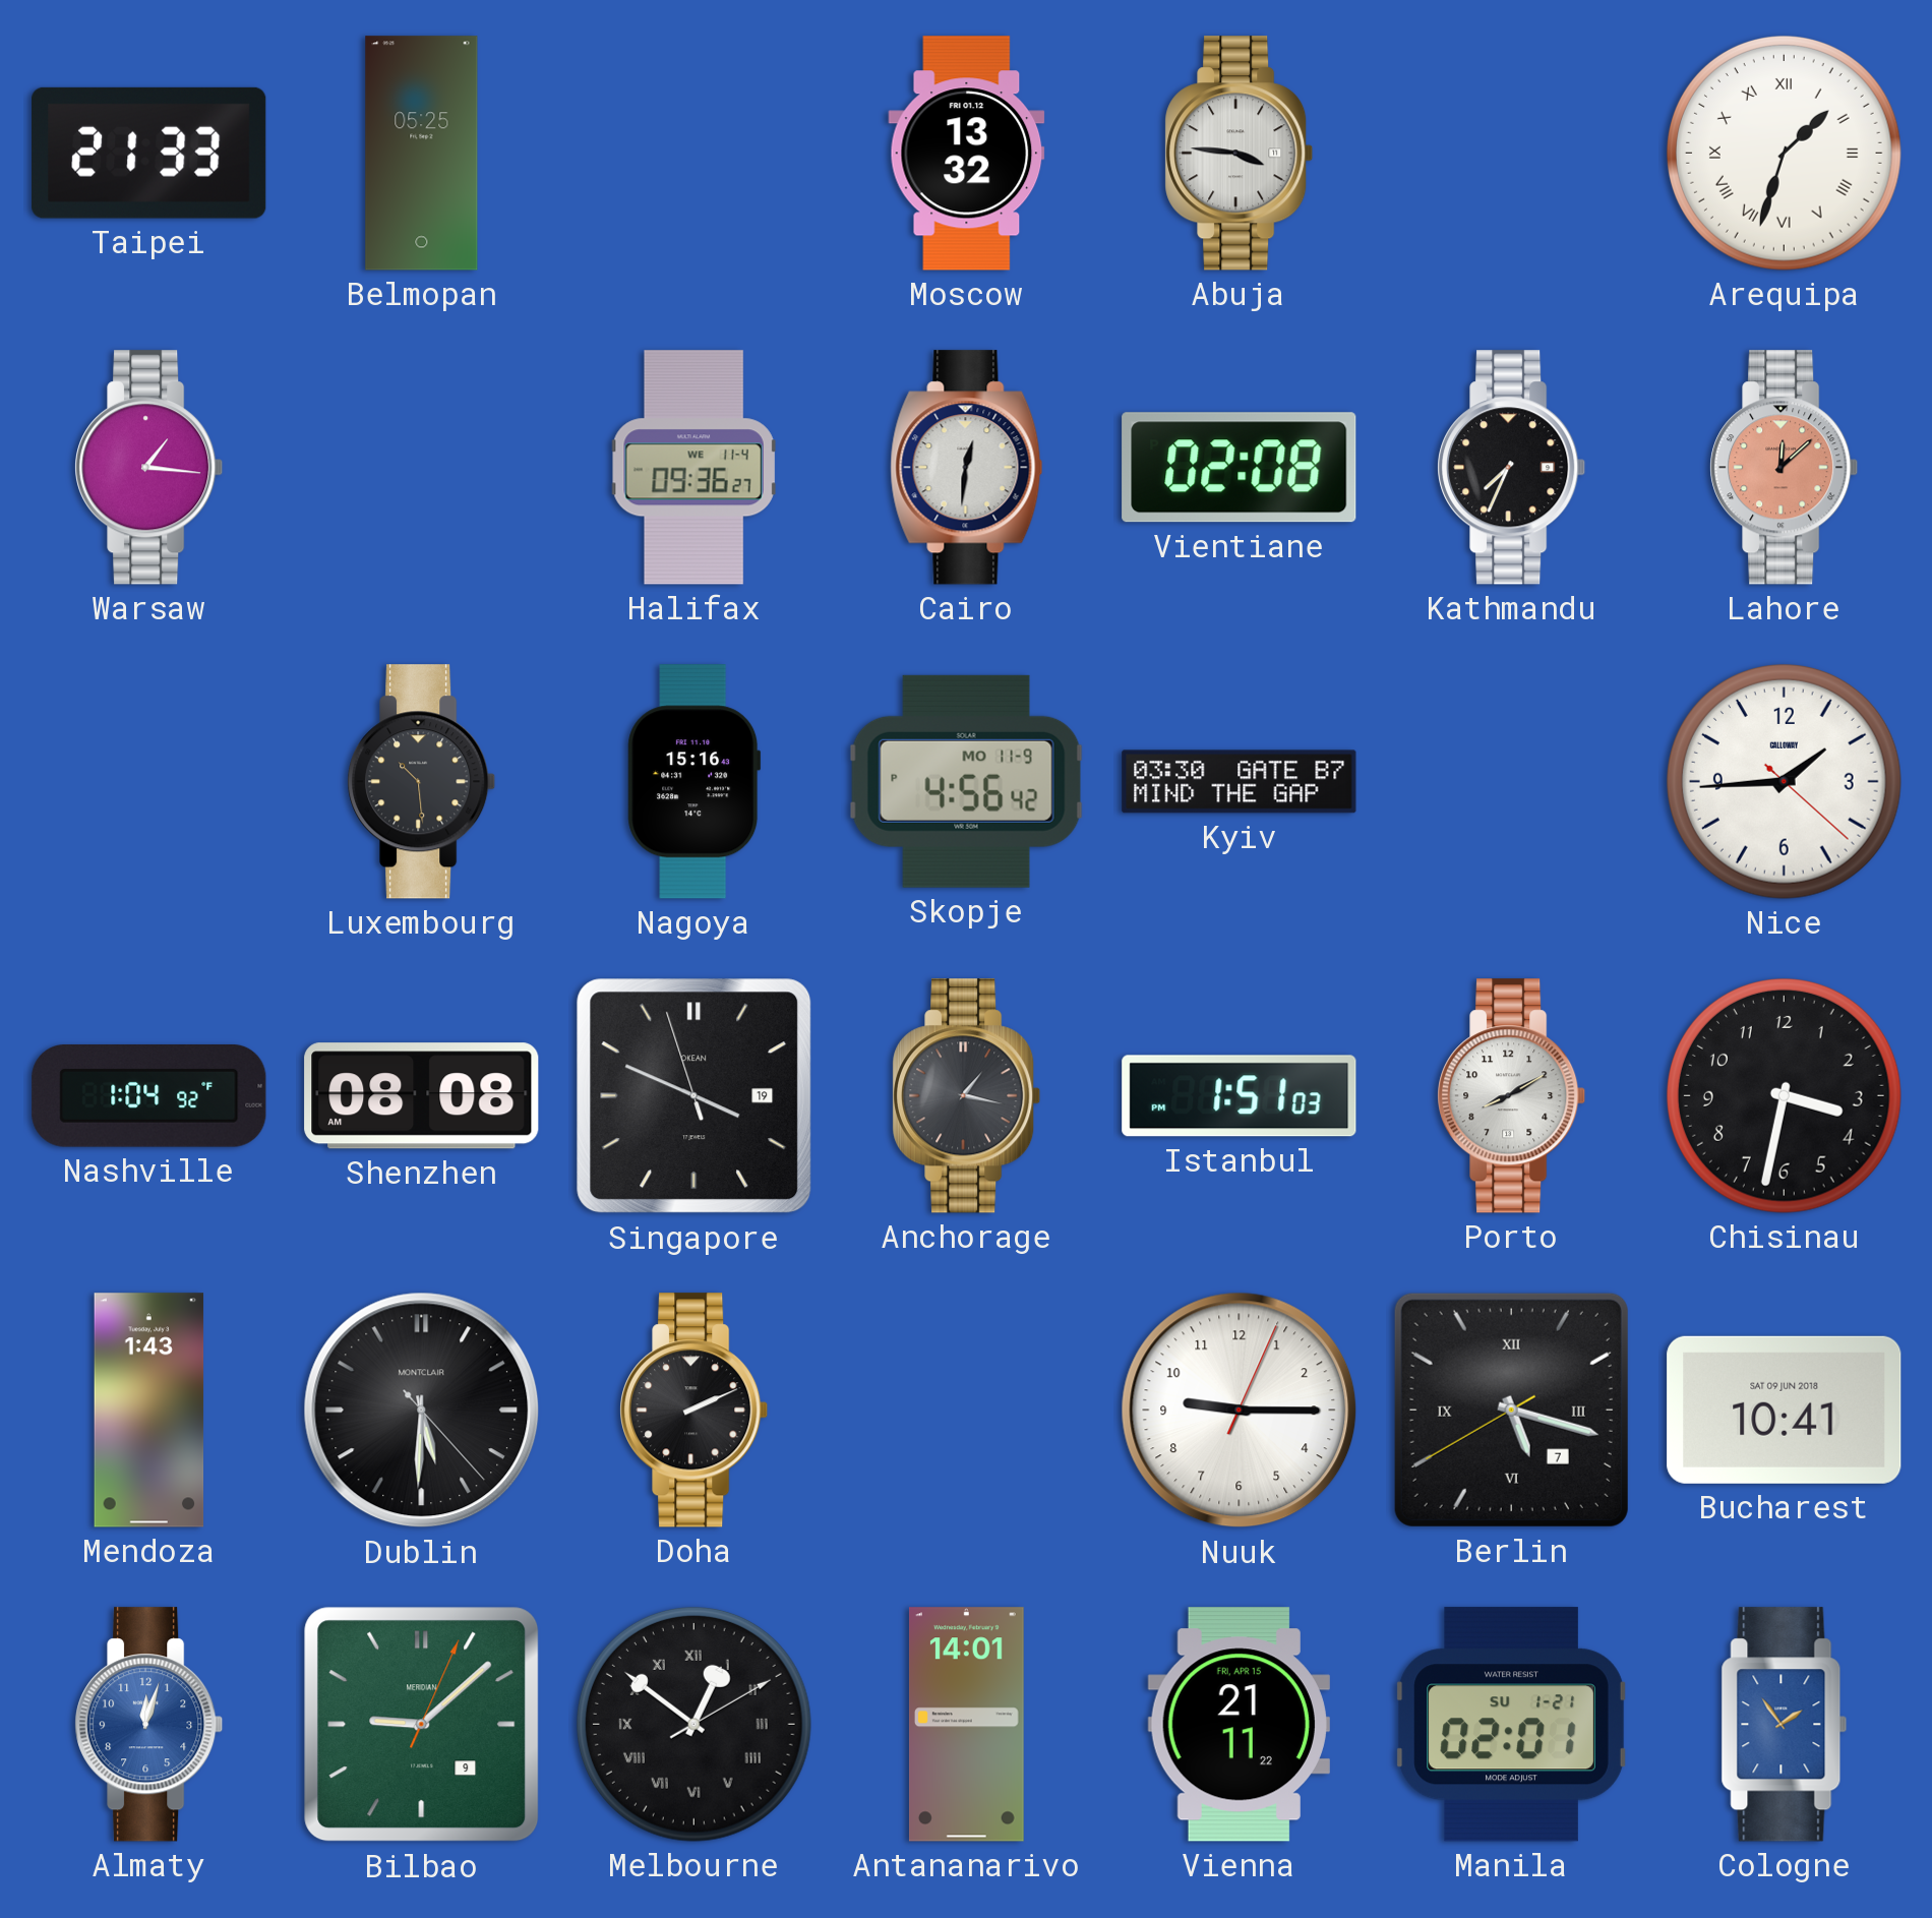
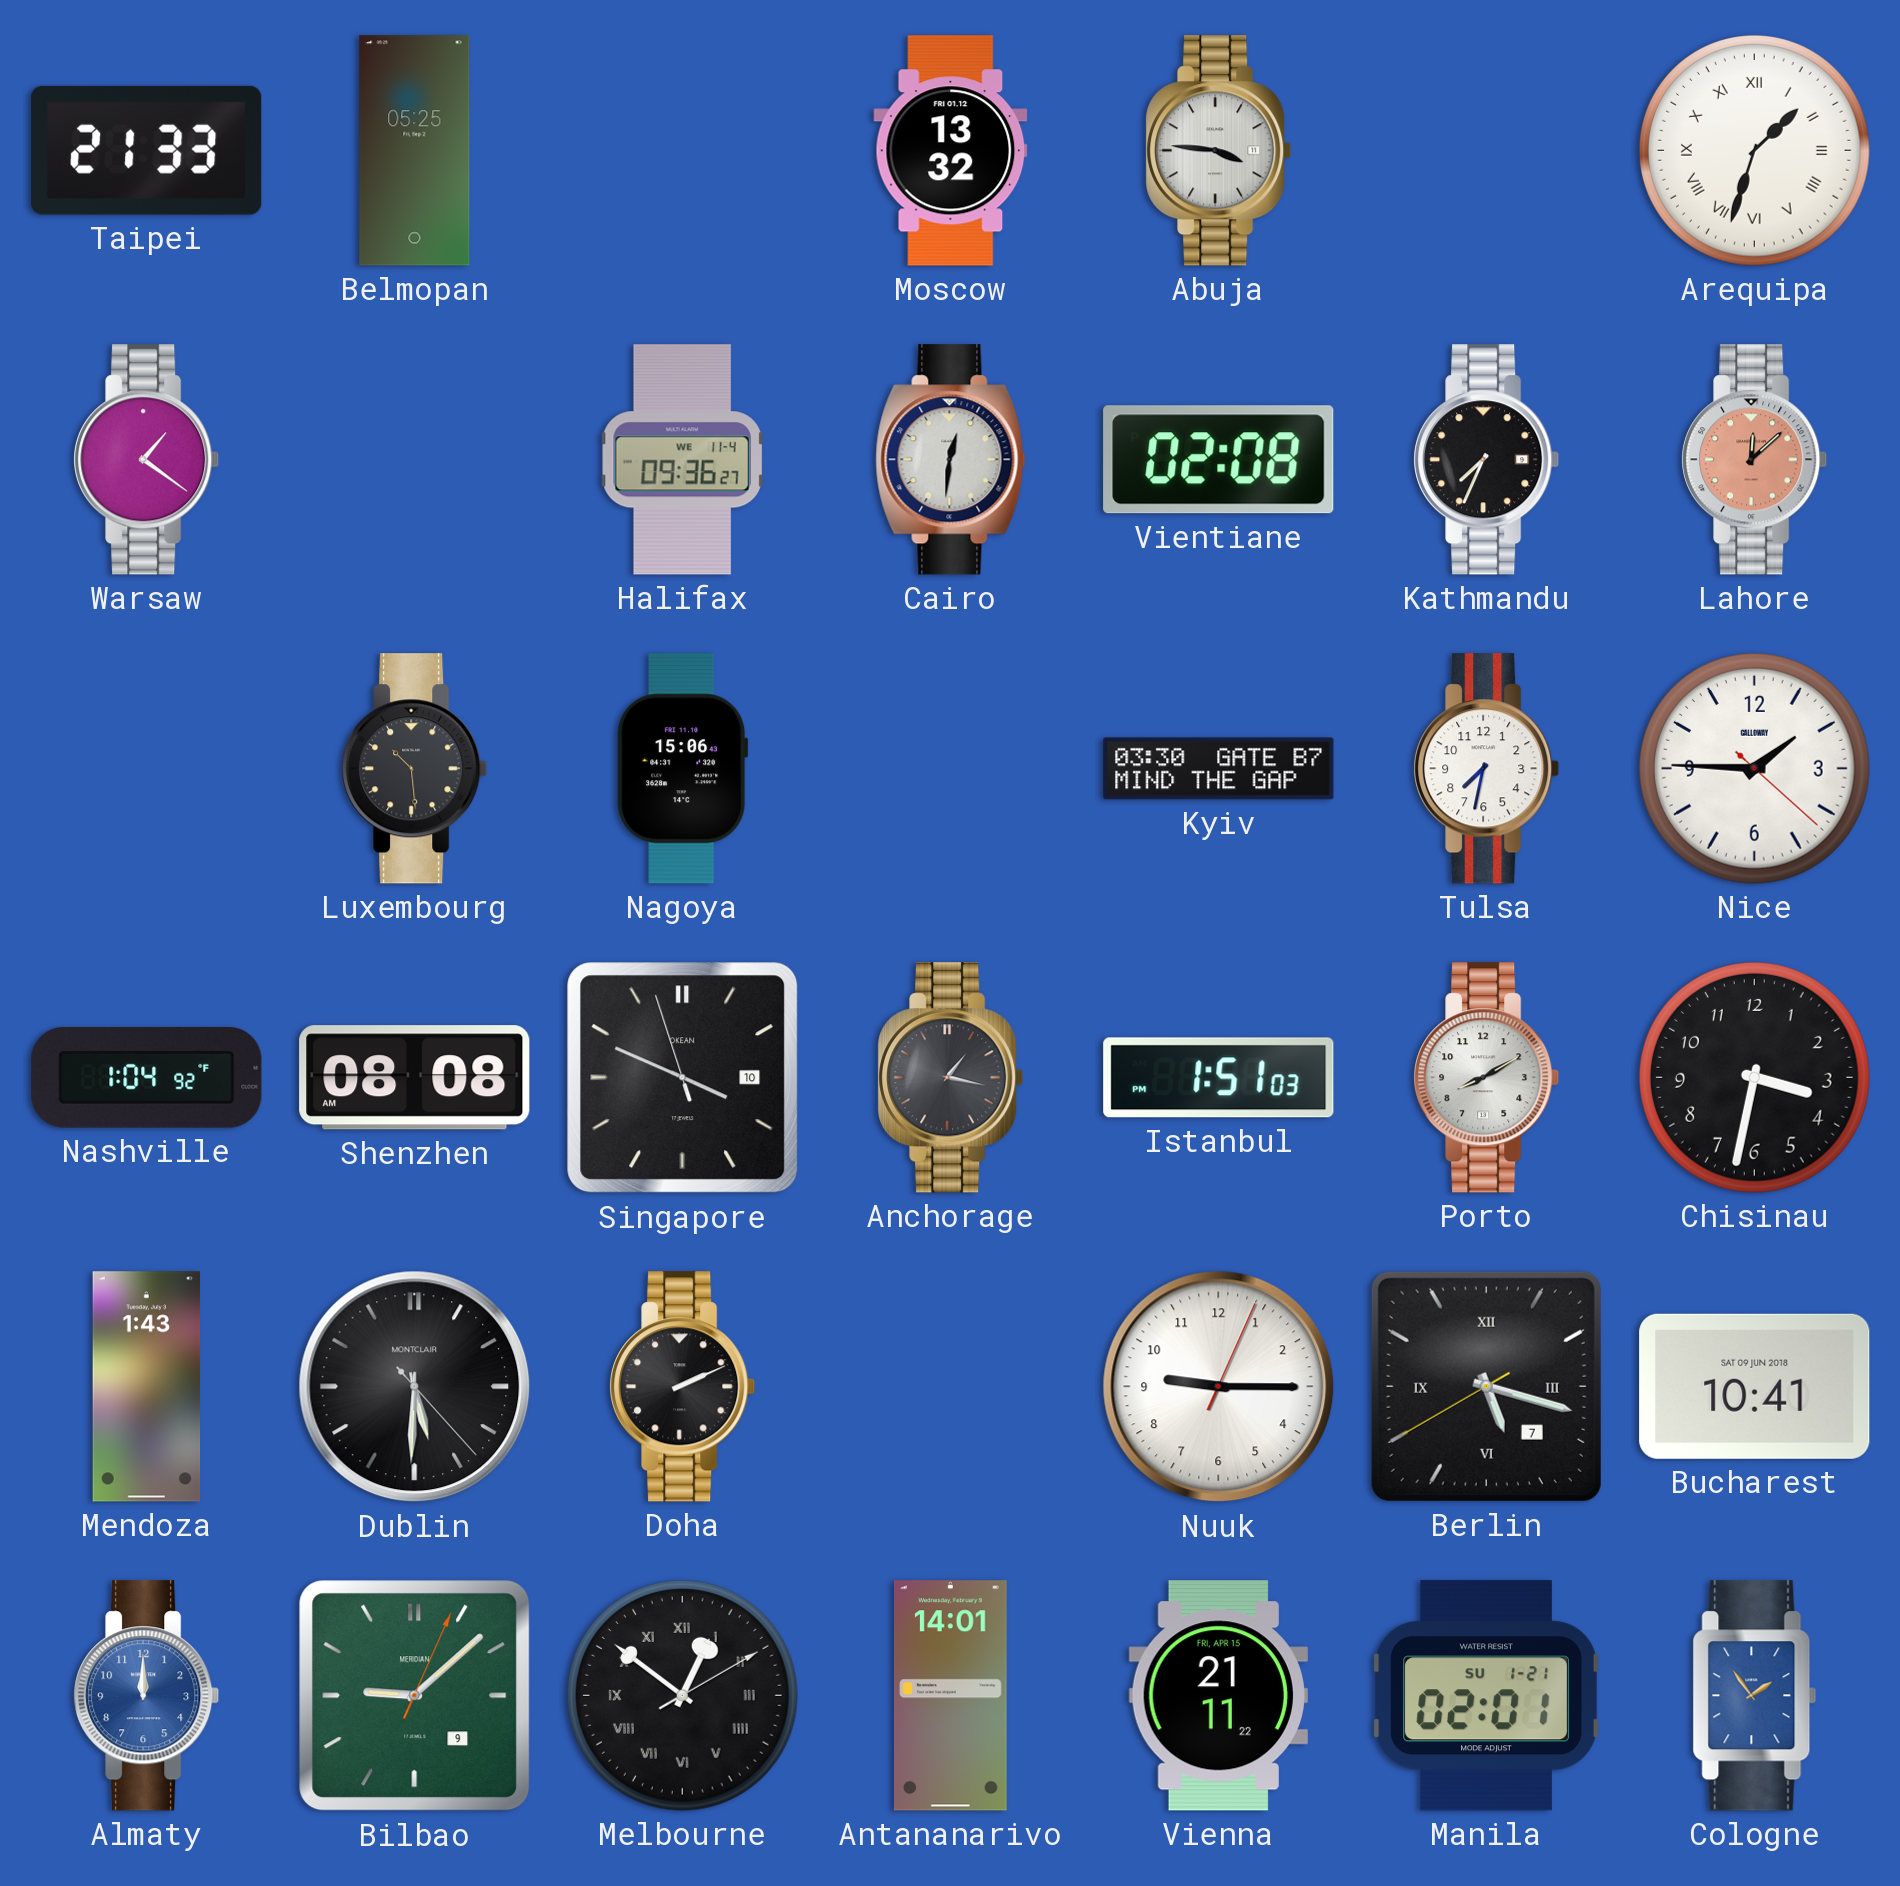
Warsaw: 1:16 -> 1:21
Nagoya: 15:16 -> 15:06
Skopje: 4:56 -> none
Tulsa: none -> 7:32
Nice: 1:44 -> 1:45
Singapore date: 19 -> 10
Almaty: 12:03 -> 12:00
